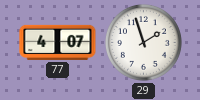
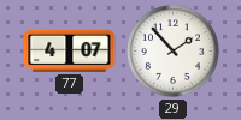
29: 1:57 -> 1:53
